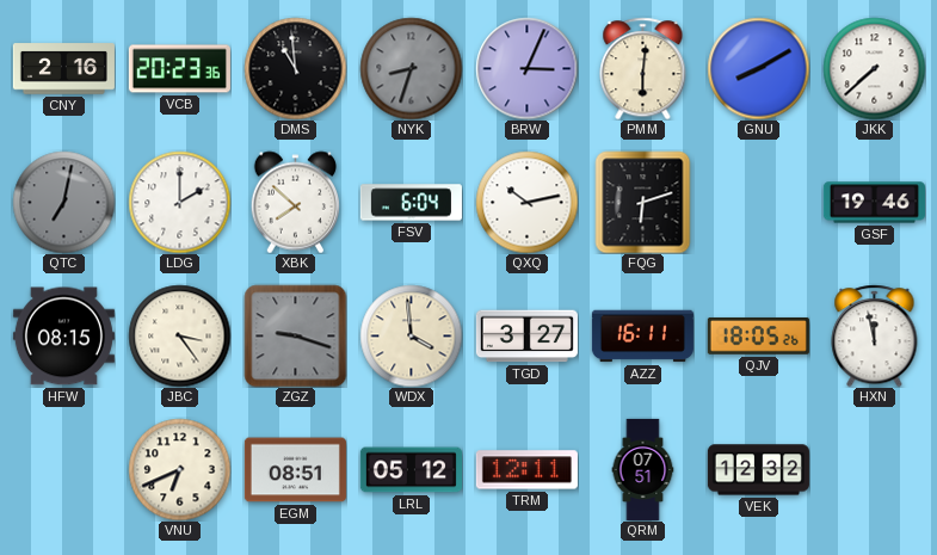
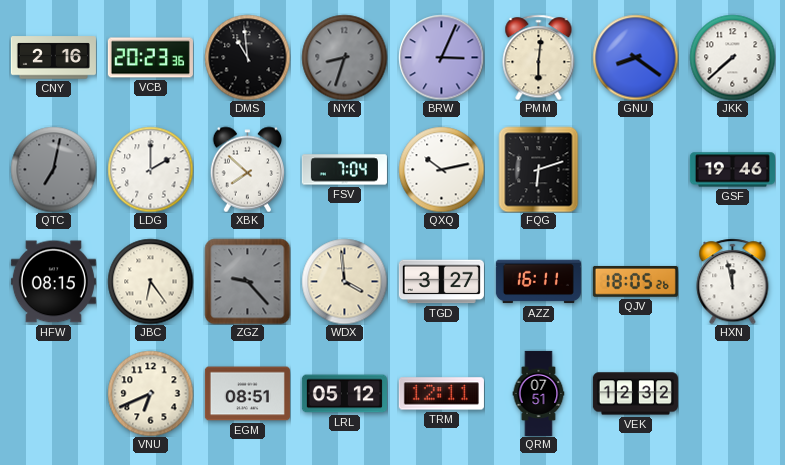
GNU: 8:10 -> 8:21
FSV: 6:04 -> 7:04
JBC: 3:24 -> 6:24
ZGZ: 9:18 -> 9:23
